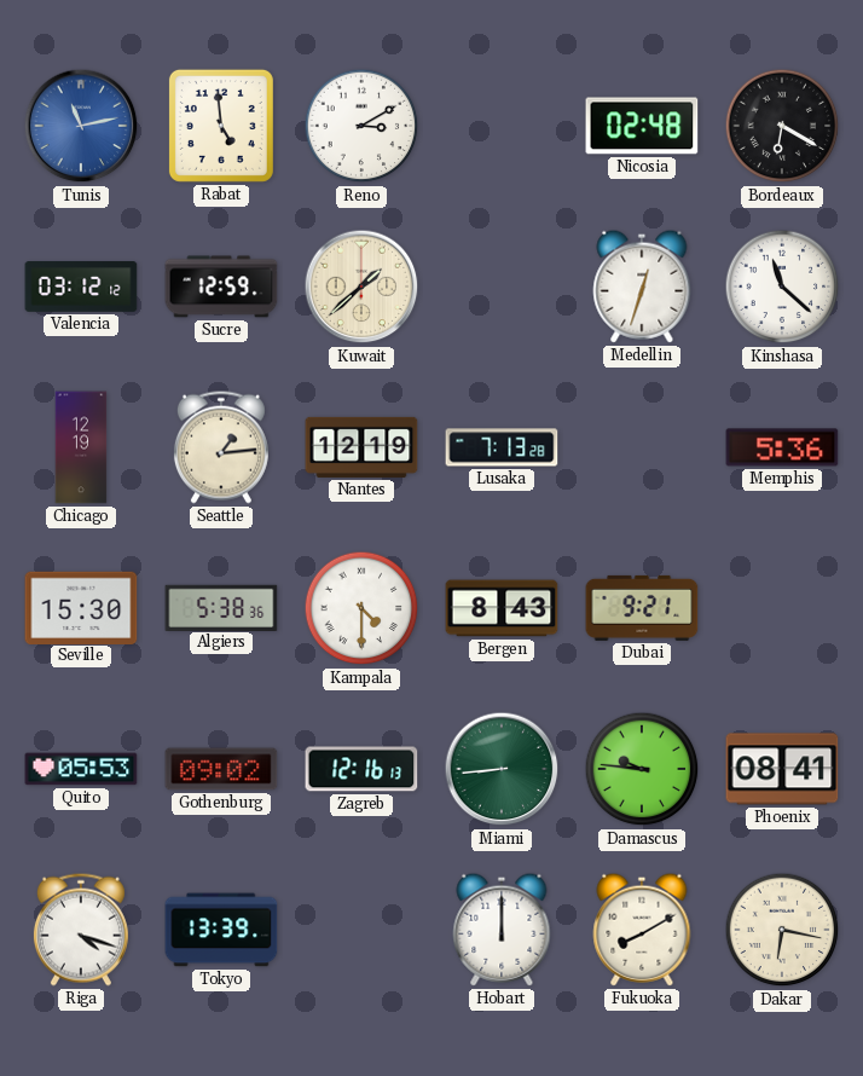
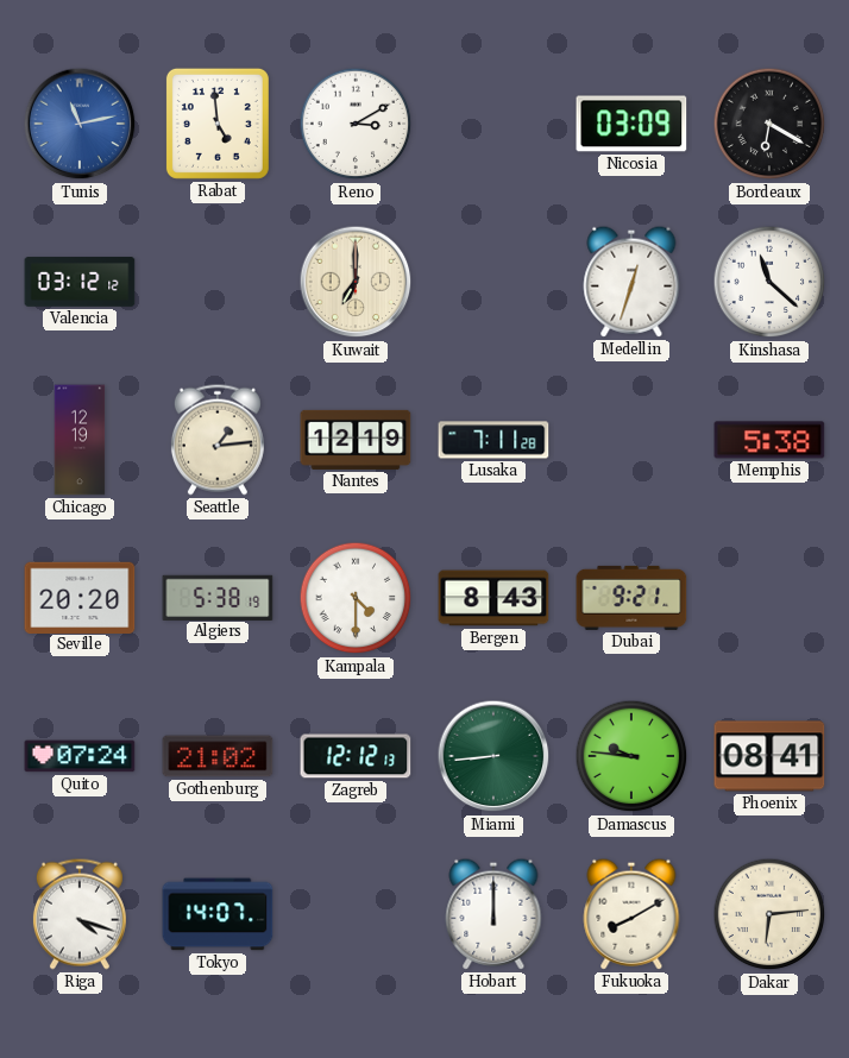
Nicosia: 02:48 -> 03:09
Sucre: 12:59 -> none
Kuwait: 1:38 -> 7:00
Lusaka: 7:13 -> 7:11
Memphis: 5:36 -> 5:38
Seville: 15:30 -> 20:20
Algiers: 5:38:36 -> 5:38:19
Quito: 05:53 -> 07:24
Gothenburg: 09:02 -> 21:02
Zagreb: 12:16 -> 12:12
Tokyo: 13:39 -> 14:07
Dakar: 6:17 -> 6:14
